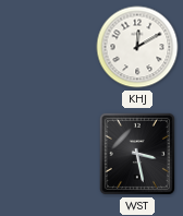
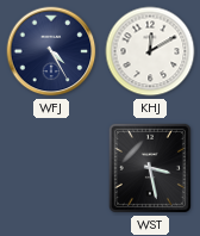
WFJ: none -> 4:25
